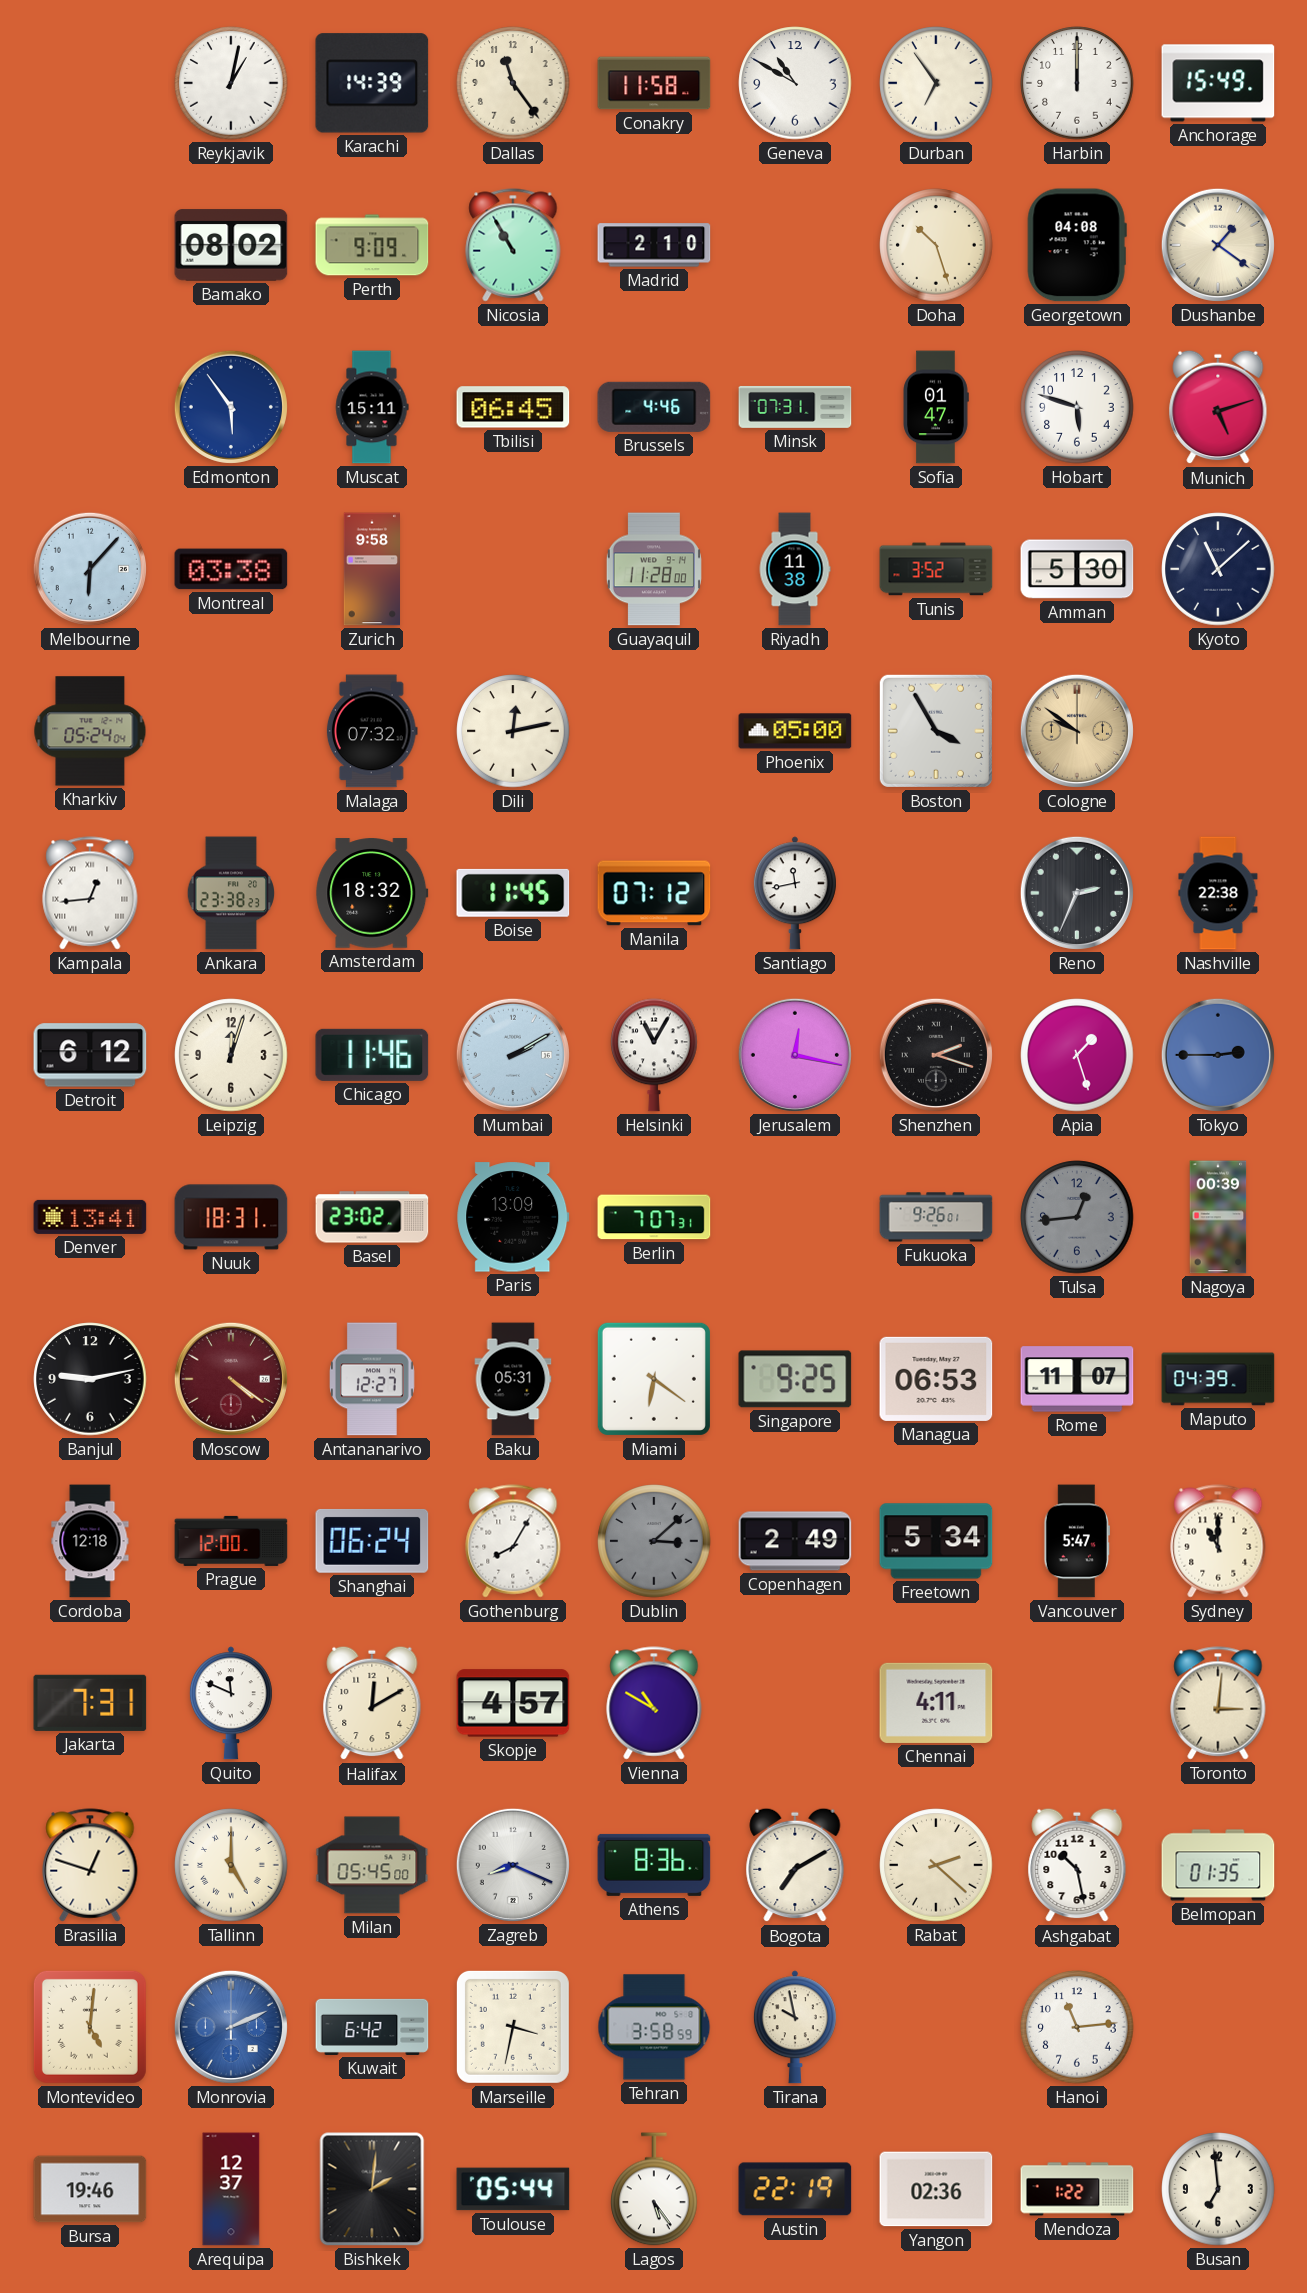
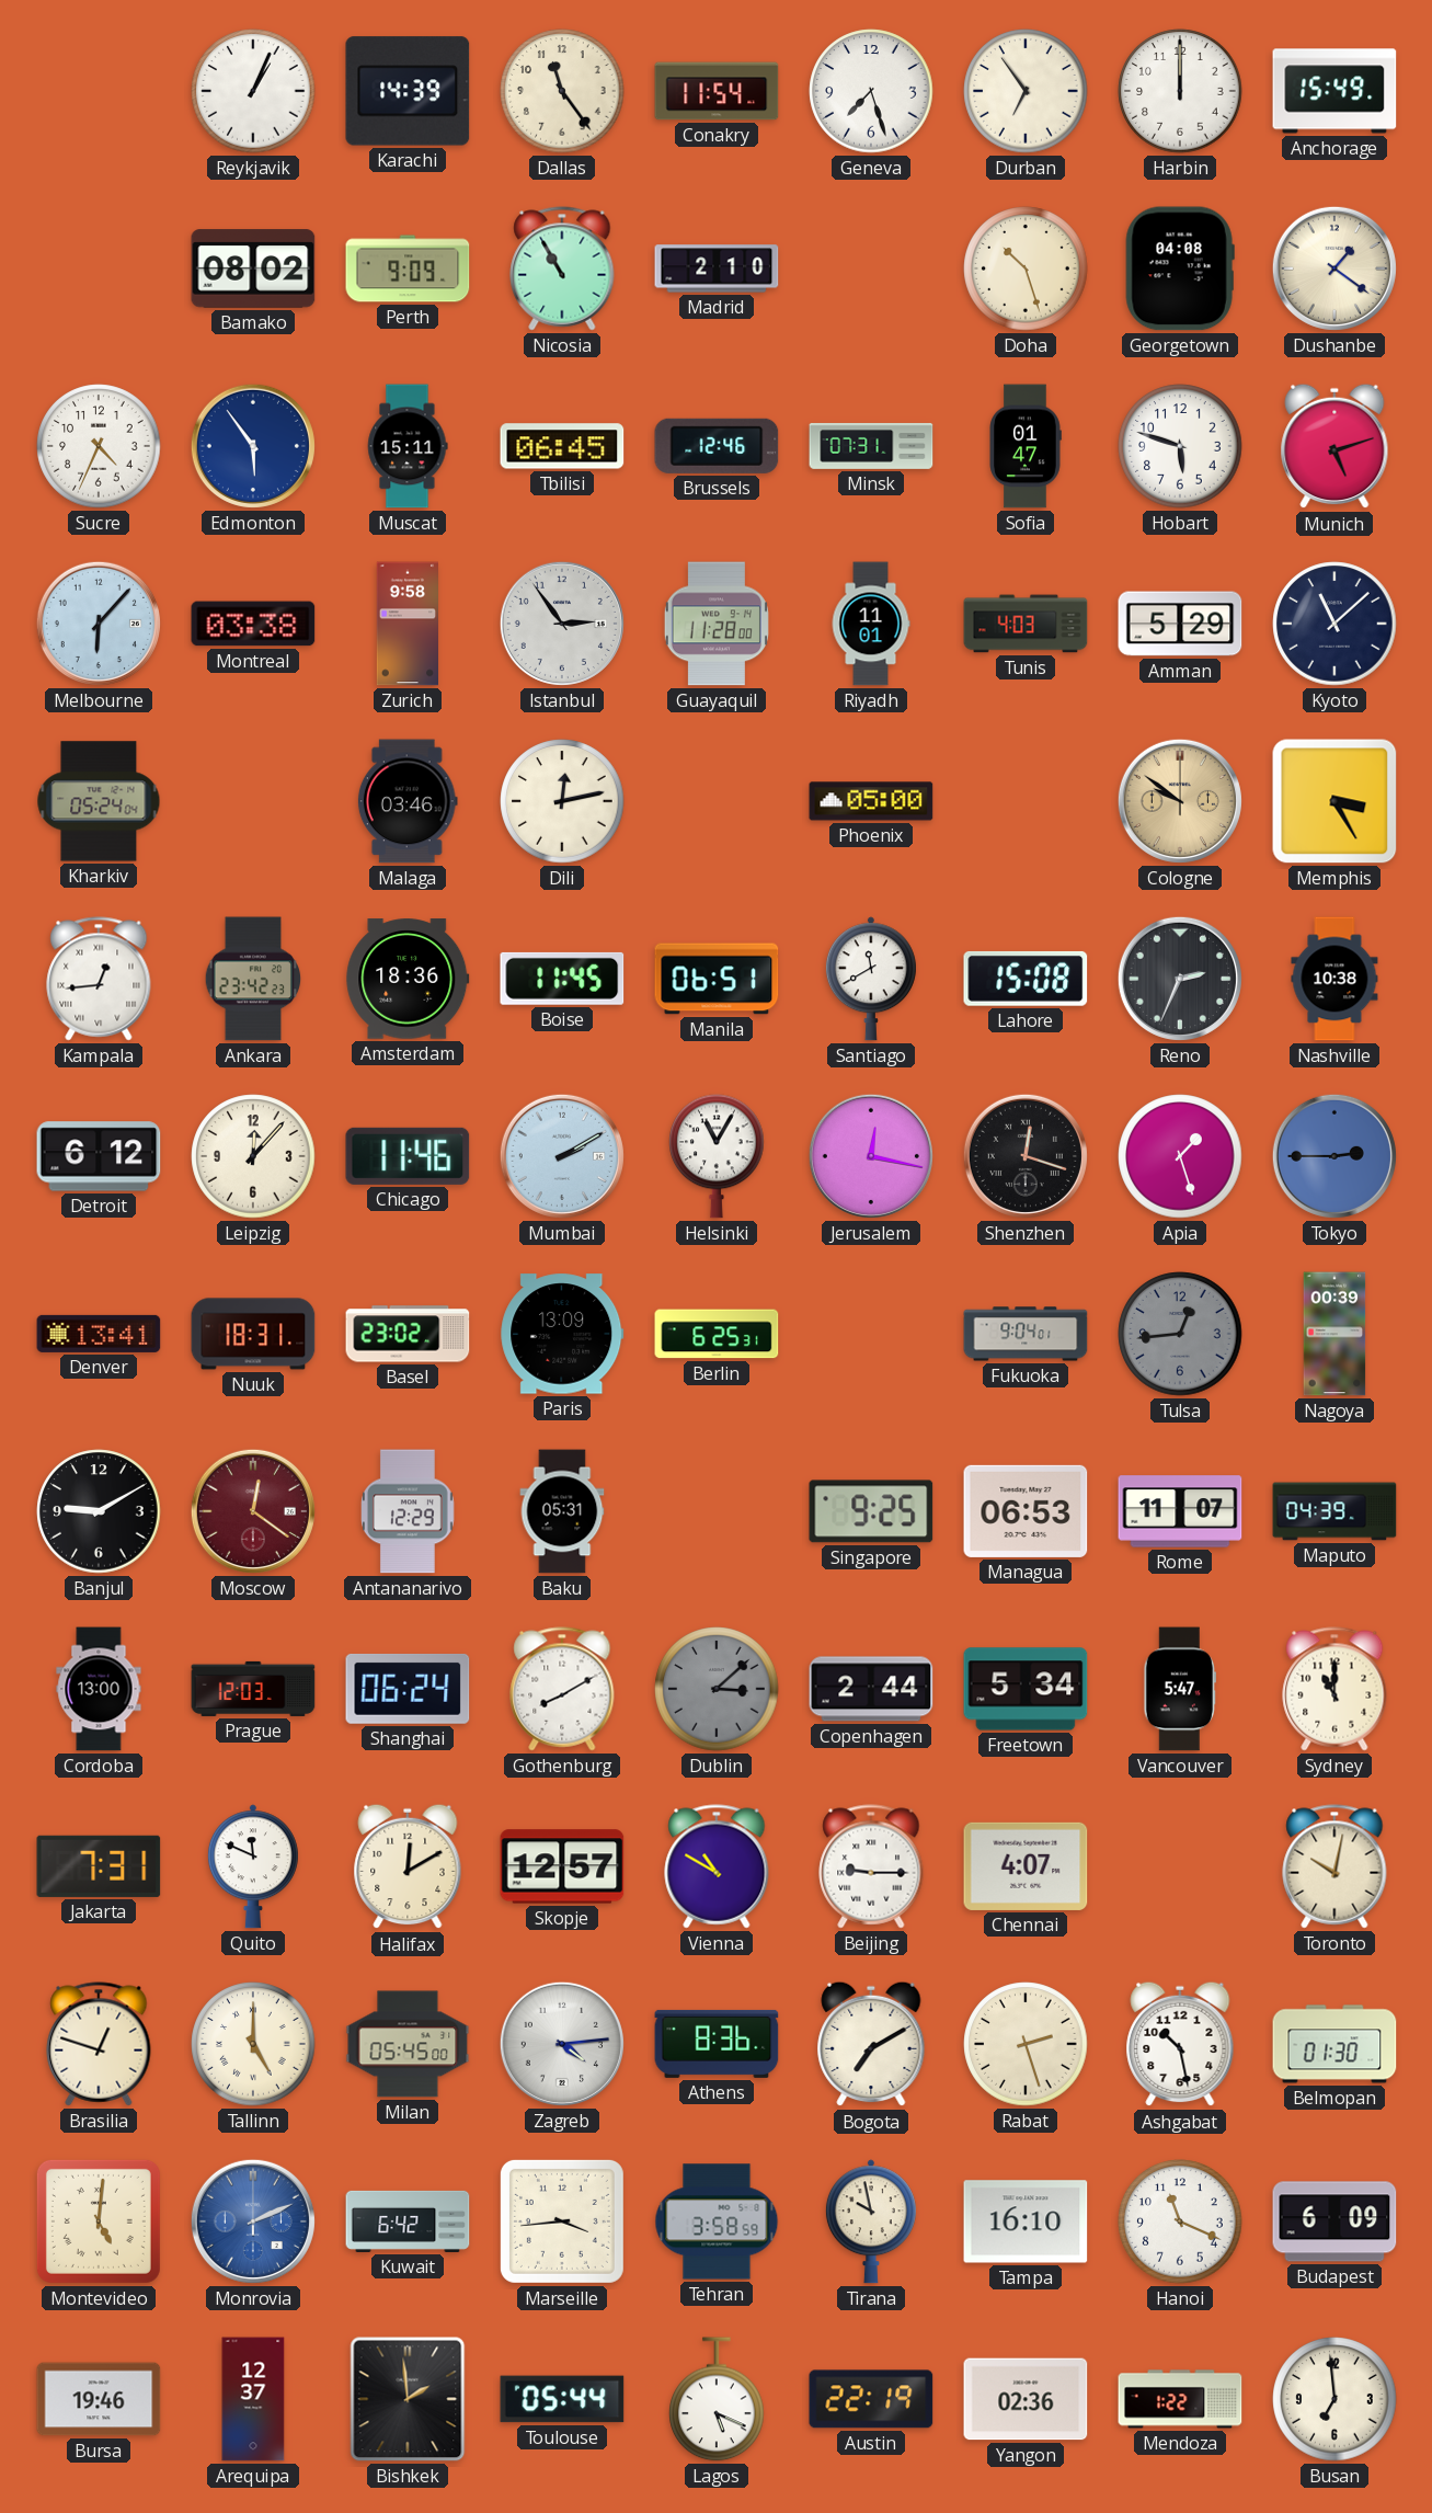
Reykjavik: 1:02 -> 1:04
Conakry: 11:58 -> 11:54
Geneva: 10:50 -> 7:27
Sucre: none -> 4:34
Brussels: 4:46 -> 12:46
Istanbul: none -> 2:54
Riyadh: 11:38 -> 11:01
Tunis: 3:52 -> 4:03
Amman: 5:30 -> 5:29
Malaga: 07:32 -> 03:46
Boston: 3:55 -> none
Memphis: none -> 3:25
Ankara: 23:38 -> 23:42
Amsterdam: 18:32 -> 18:36
Manila: 07:12 -> 06:51
Santiago: 11:43 -> 11:40
Lahore: none -> 15:08
Nashville: 22:38 -> 10:38
Leipzig: 12:03 -> 12:07
Shenzhen: 2:18 -> 12:18
Berlin: 7:07 -> 6:25
Fukuoka: 9:26 -> 9:04
Banjul: 9:13 -> 9:10
Moscow: 4:21 -> 12:21
Antananarivo: 12:27 -> 12:29
Miami: 6:21 -> none
Cordoba: 12:18 -> 13:00
Prague: 12:00 -> 12:03
Gothenburg: 8:05 -> 8:10
Copenhagen: 2:49 -> 2:44
Skopje: 4:57 -> 12:57
Beijing: none -> 9:15
Chennai: 4:11 -> 4:07
Toronto: 3:01 -> 10:02
Zagreb: 8:19 -> 4:14
Rabat: 2:22 -> 2:27
Belmopan: 01:35 -> 01:30
Marseille: 3:32 -> 3:44
Tampa: none -> 16:10
Hanoi: 11:14 -> 11:19
Budapest: none -> 6:09
Bishkek: 2:01 -> 1:59
Lagos: 5:24 -> 5:19
